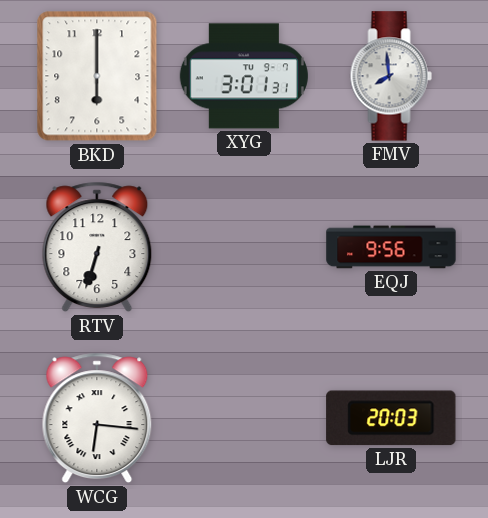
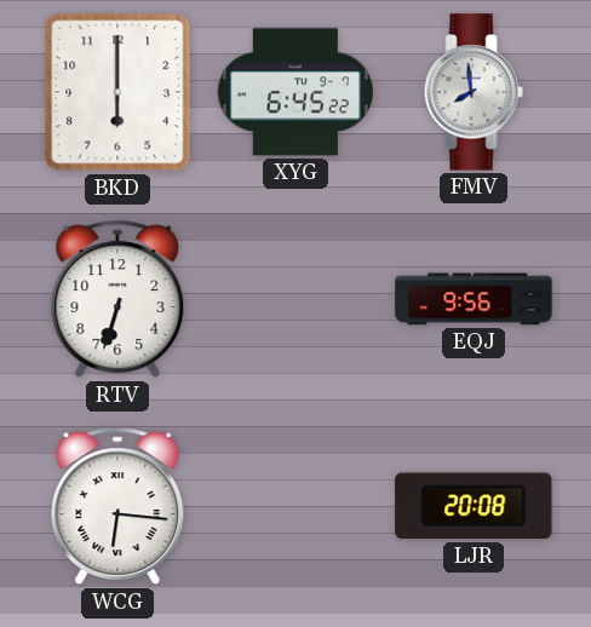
XYG: 3:01 -> 6:45
LJR: 20:03 -> 20:08
